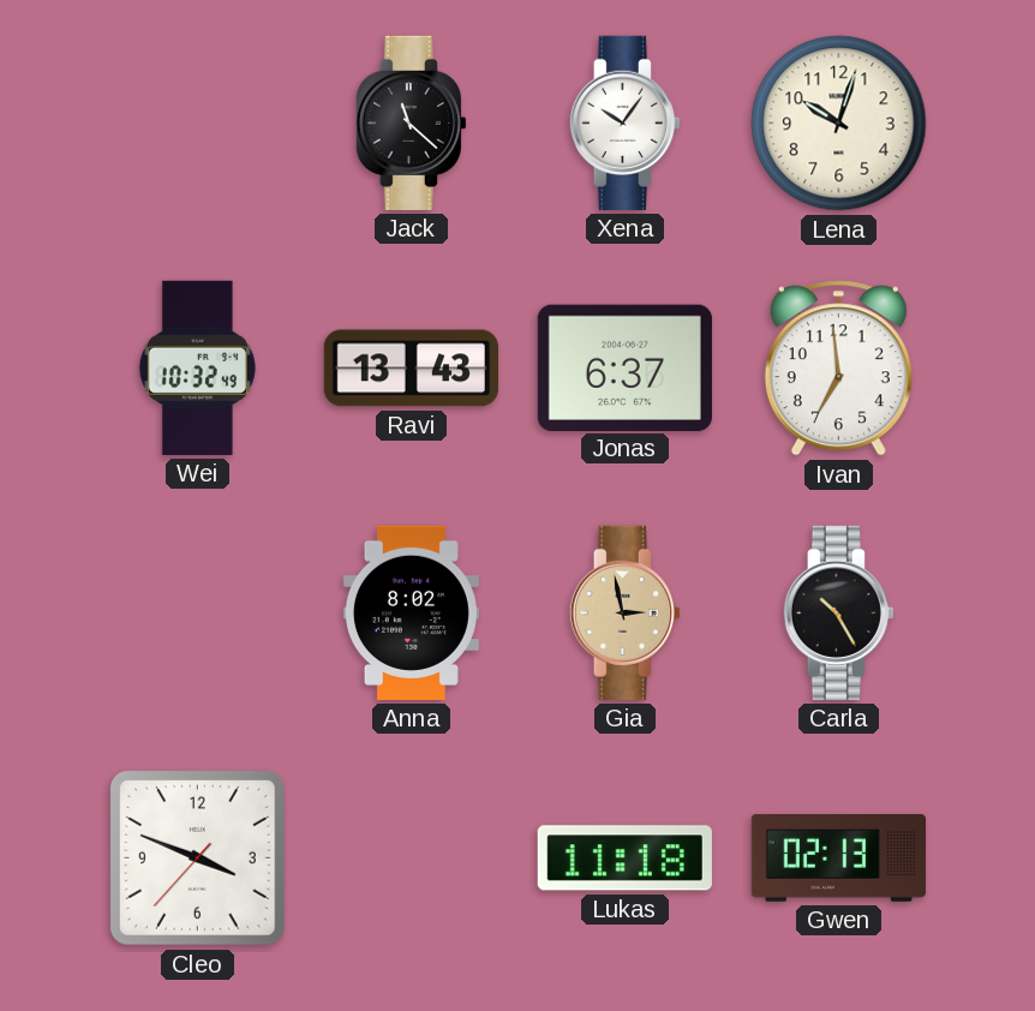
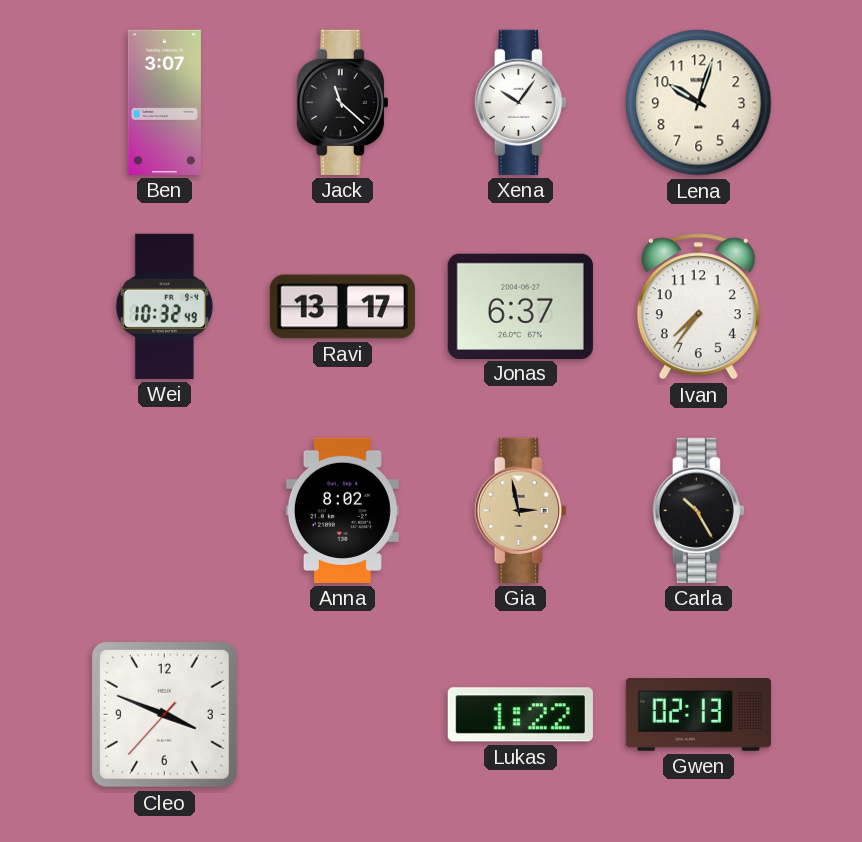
Ben: none -> 3:07
Ravi: 13:43 -> 13:17
Ivan: 6:59 -> 7:36
Lukas: 11:18 -> 1:22
